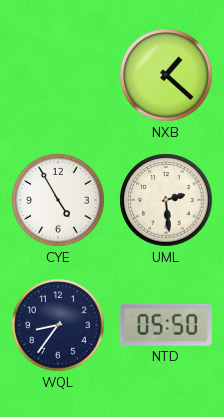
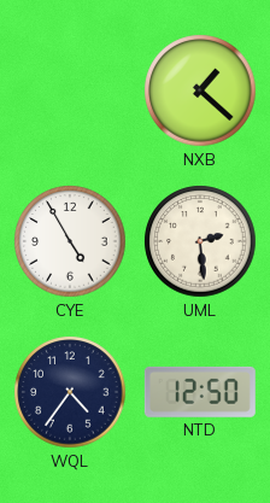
WQL: 8:36 -> 4:36
NTD: 05:50 -> 12:50
